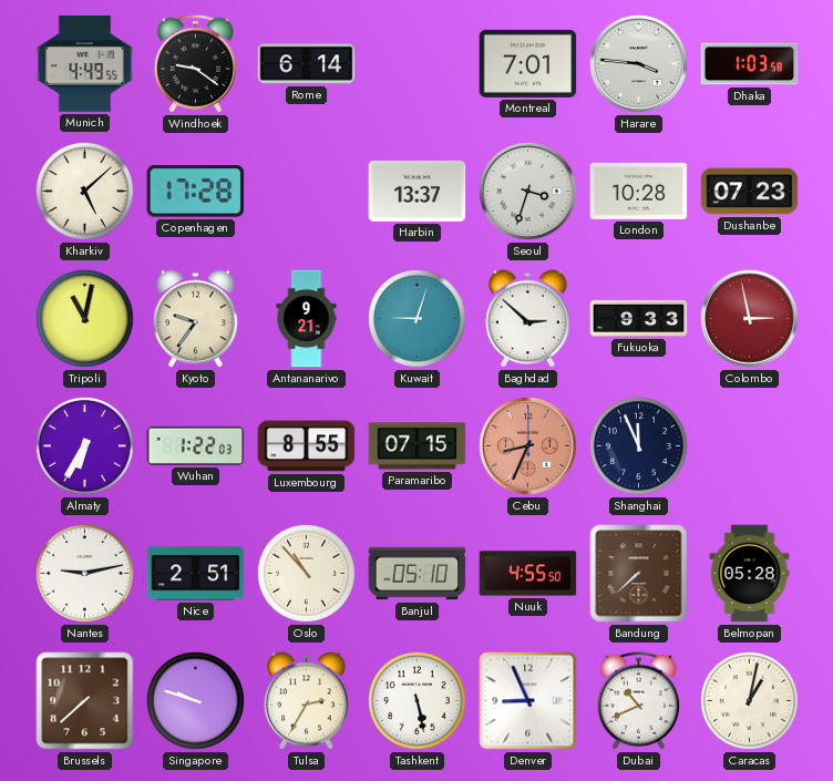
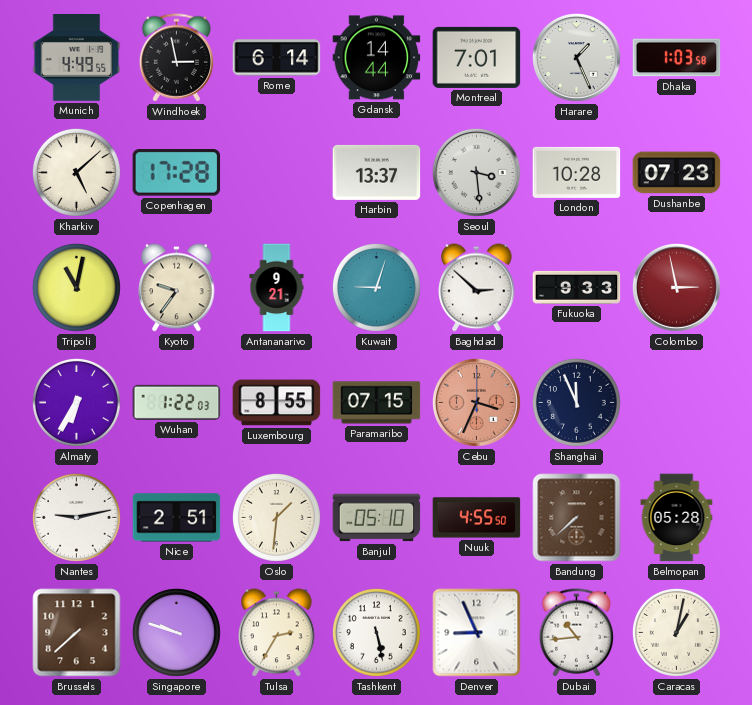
Windhoek: 9:21 -> 2:58
Gdansk: none -> 14:44
Harare: 3:46 -> 1:26
Seoul: 3:33 -> 3:29
Cebu: 8:34 -> 3:34
Oslo: 10:53 -> 1:31
Dubai: 10:41 -> 10:44
